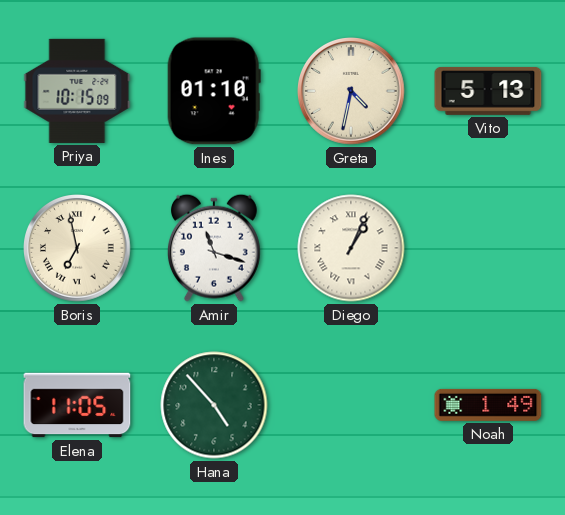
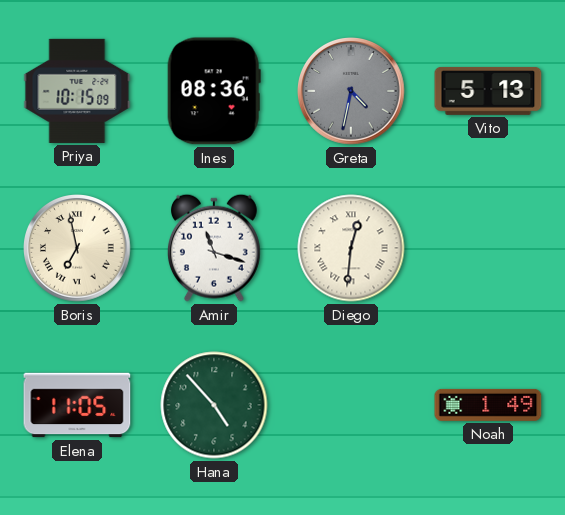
Ines: 01:10 -> 08:36
Greta dial: cream -> grey
Diego: 1:04 -> 12:31
